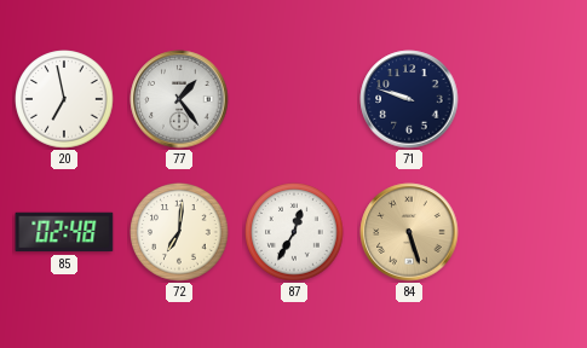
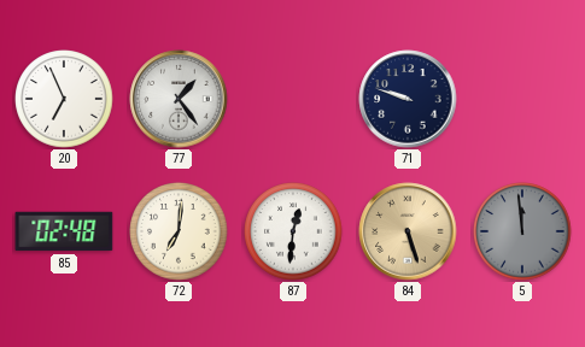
20: 6:58 -> 6:56
87: 12:35 -> 12:31
5: none -> 11:59
